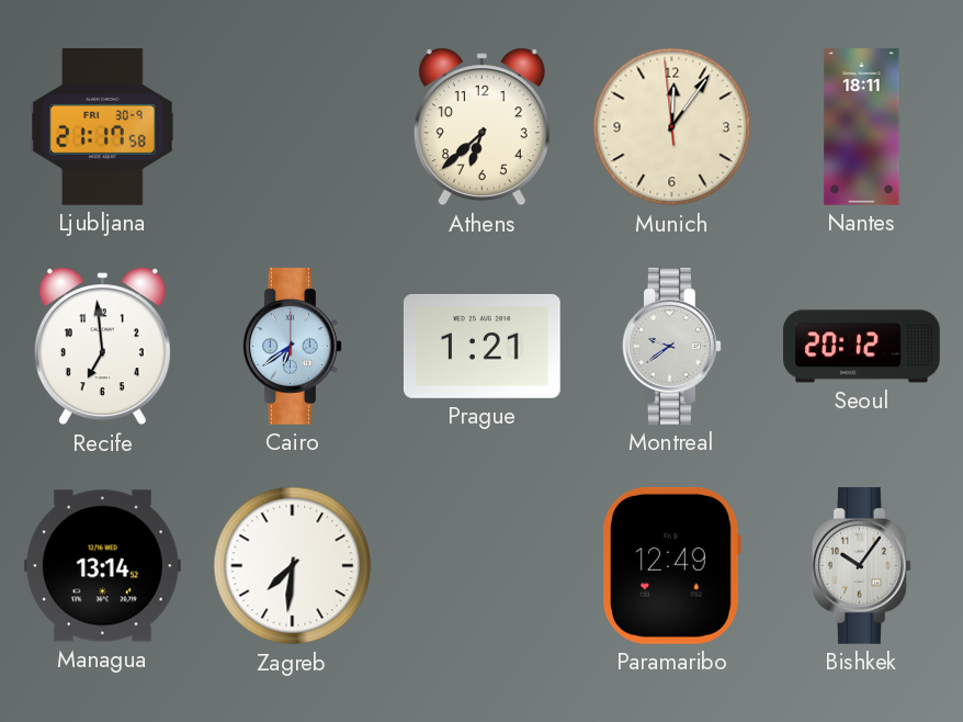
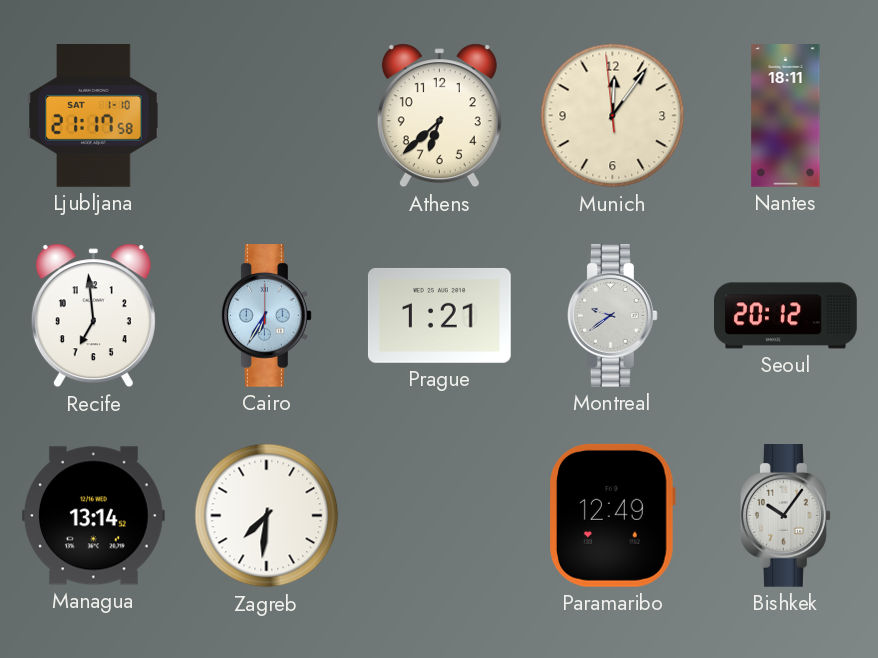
Ljubljana date: FRI 30-9 -> SAT 1-10
Cairo: 6:39 -> 6:35
